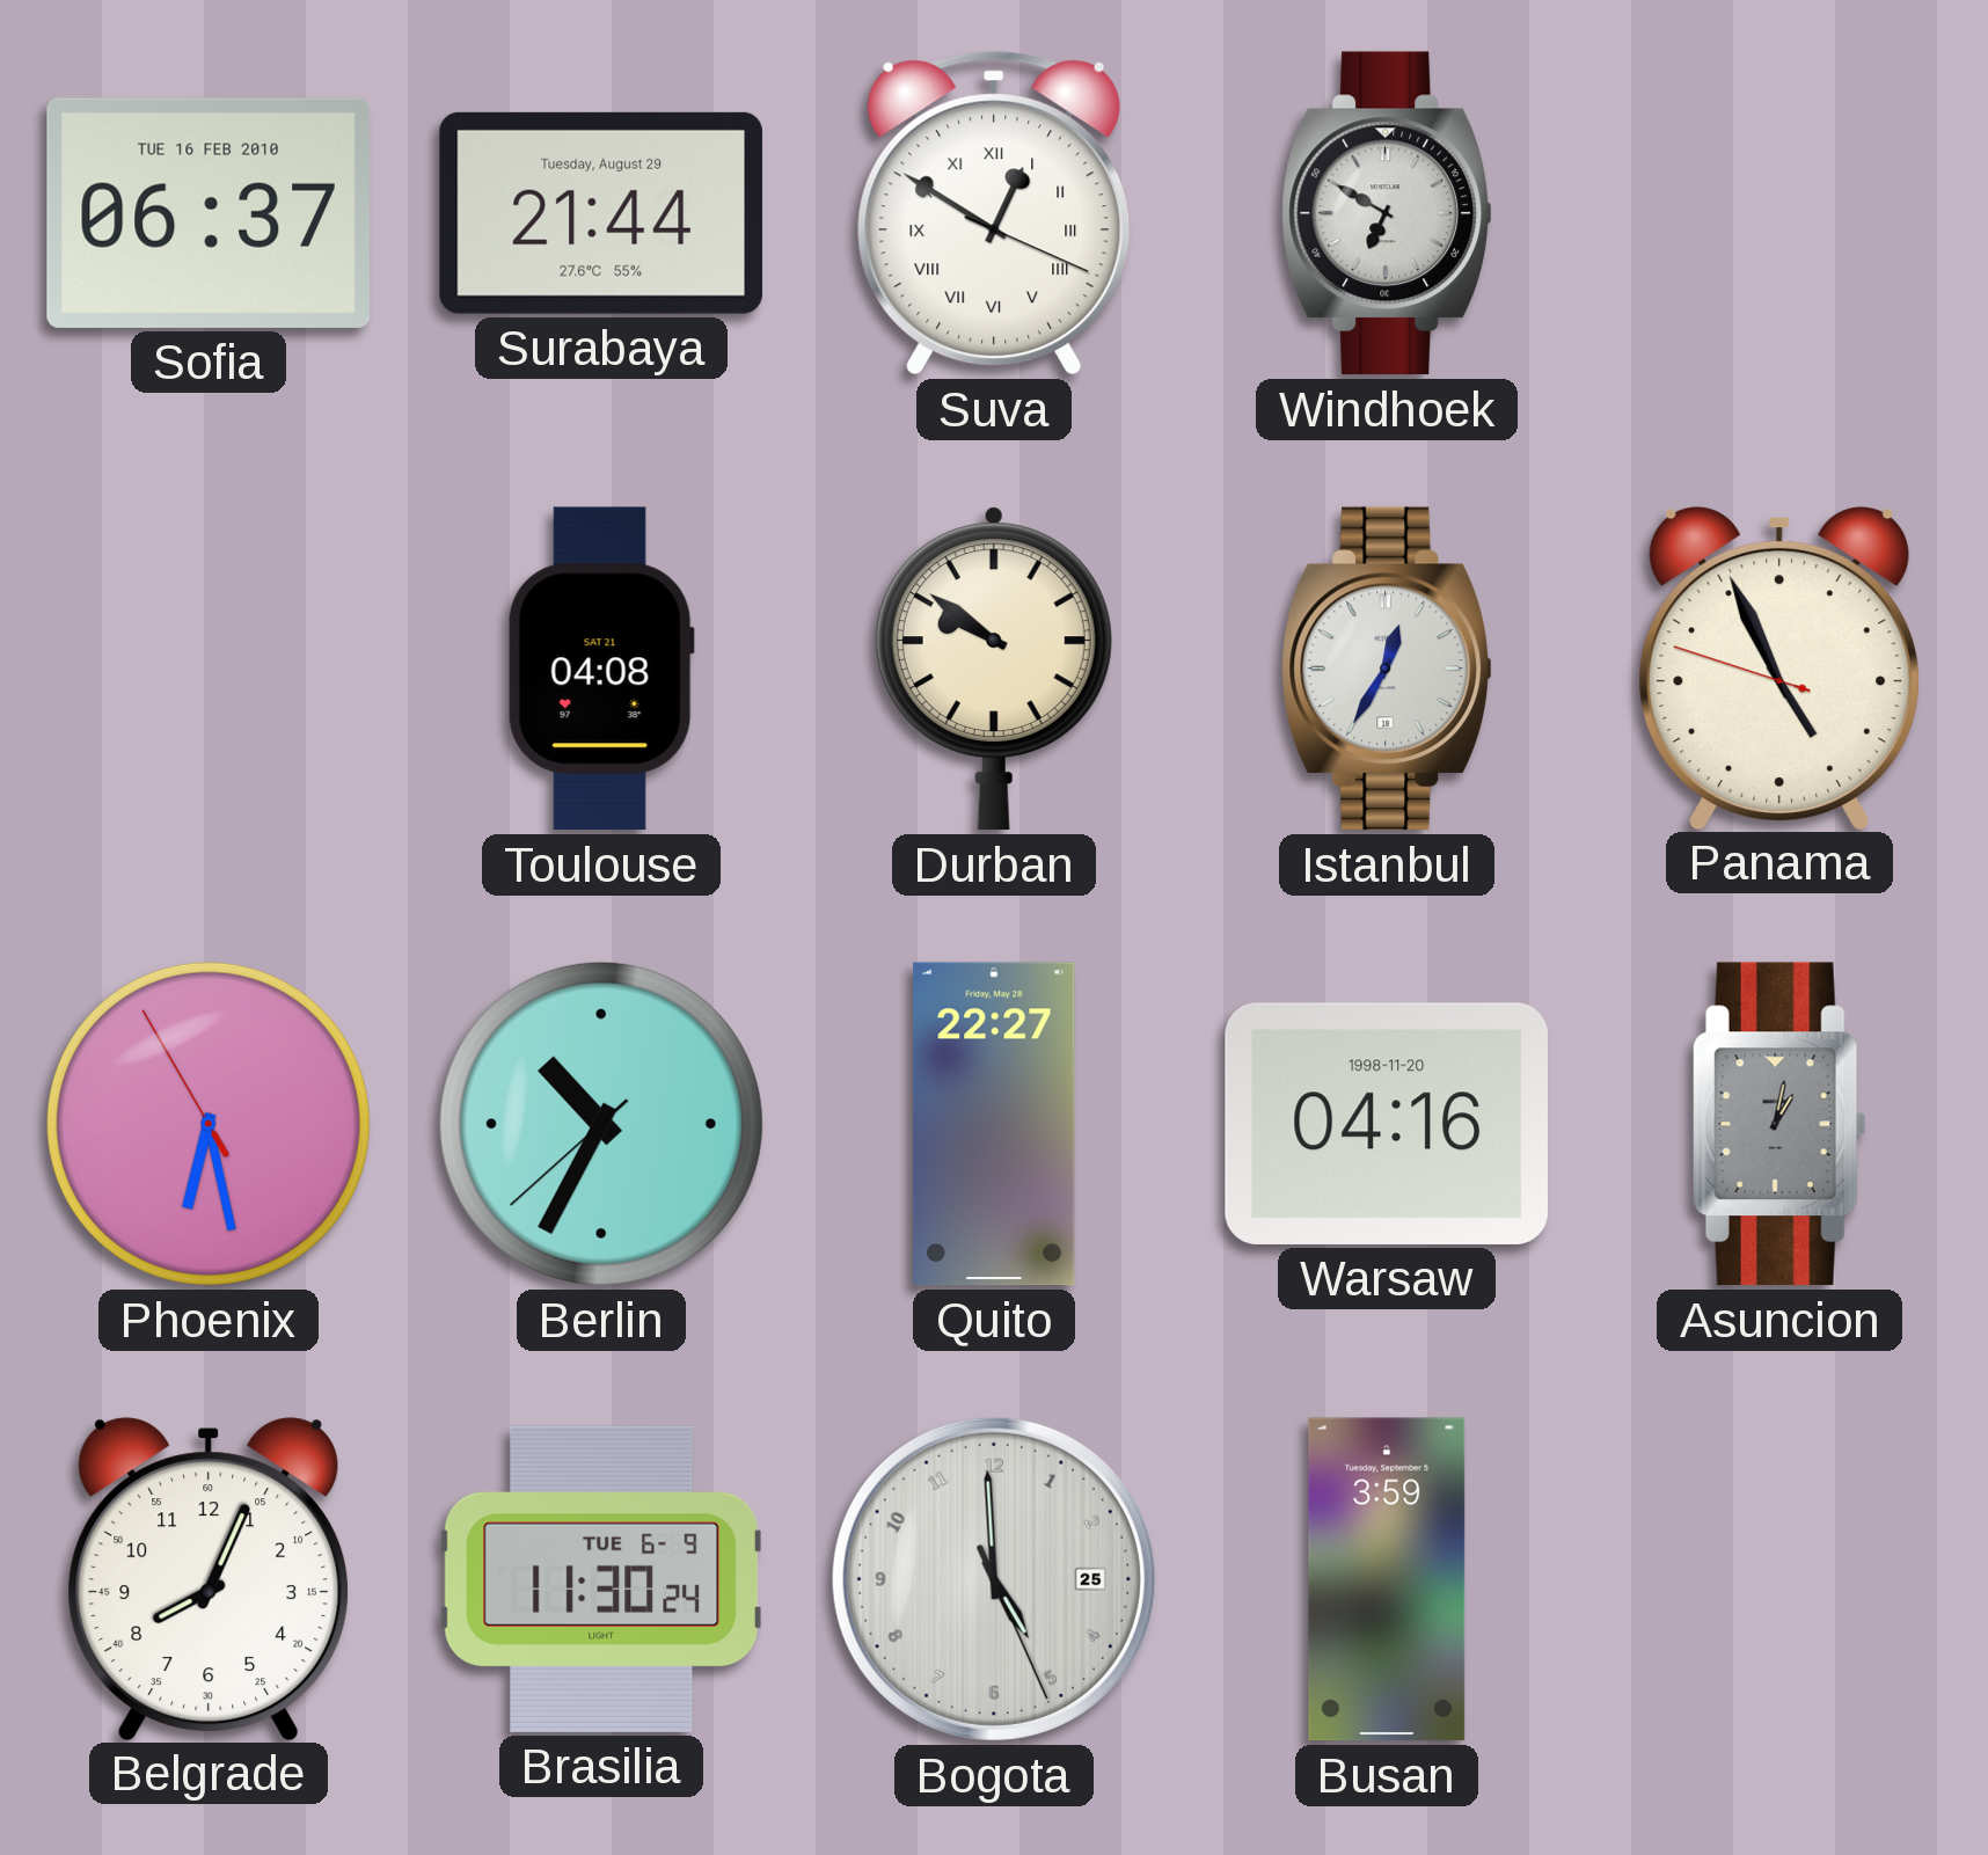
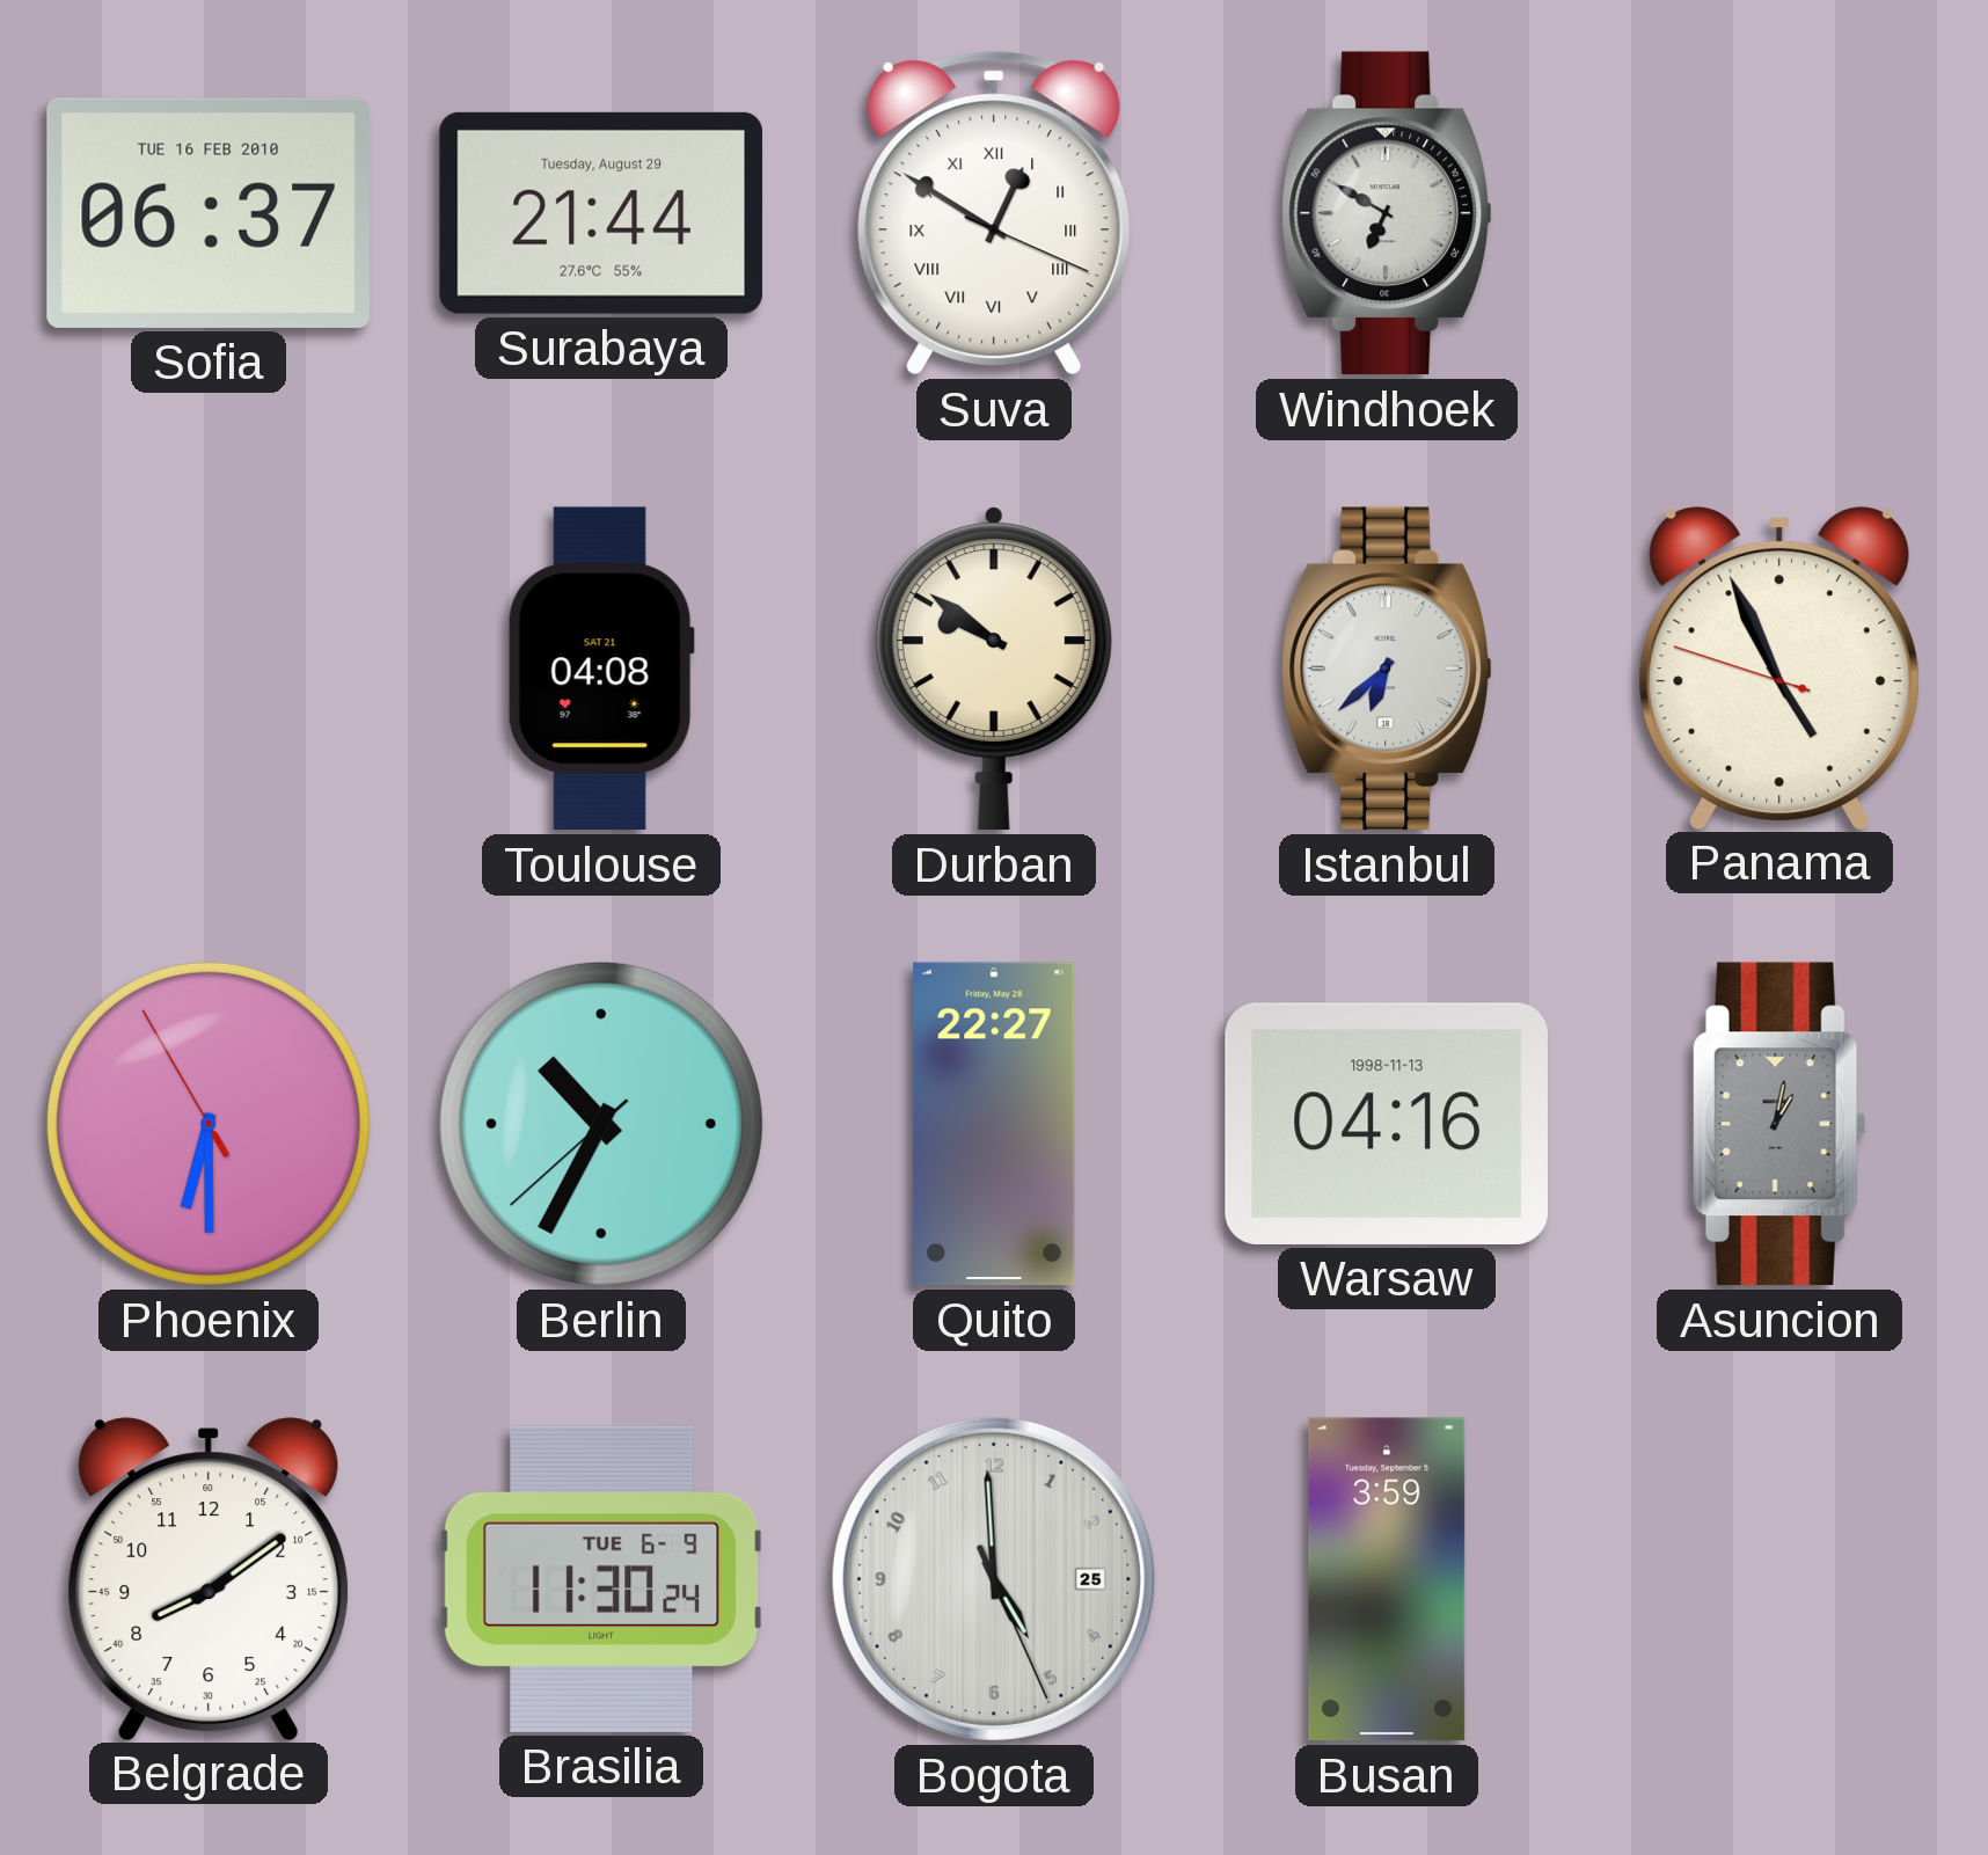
Istanbul: 12:35 -> 6:38
Phoenix: 6:27 -> 6:29
Warsaw date: 1998-11-20 -> 1998-11-13
Belgrade: 8:04 -> 8:09
